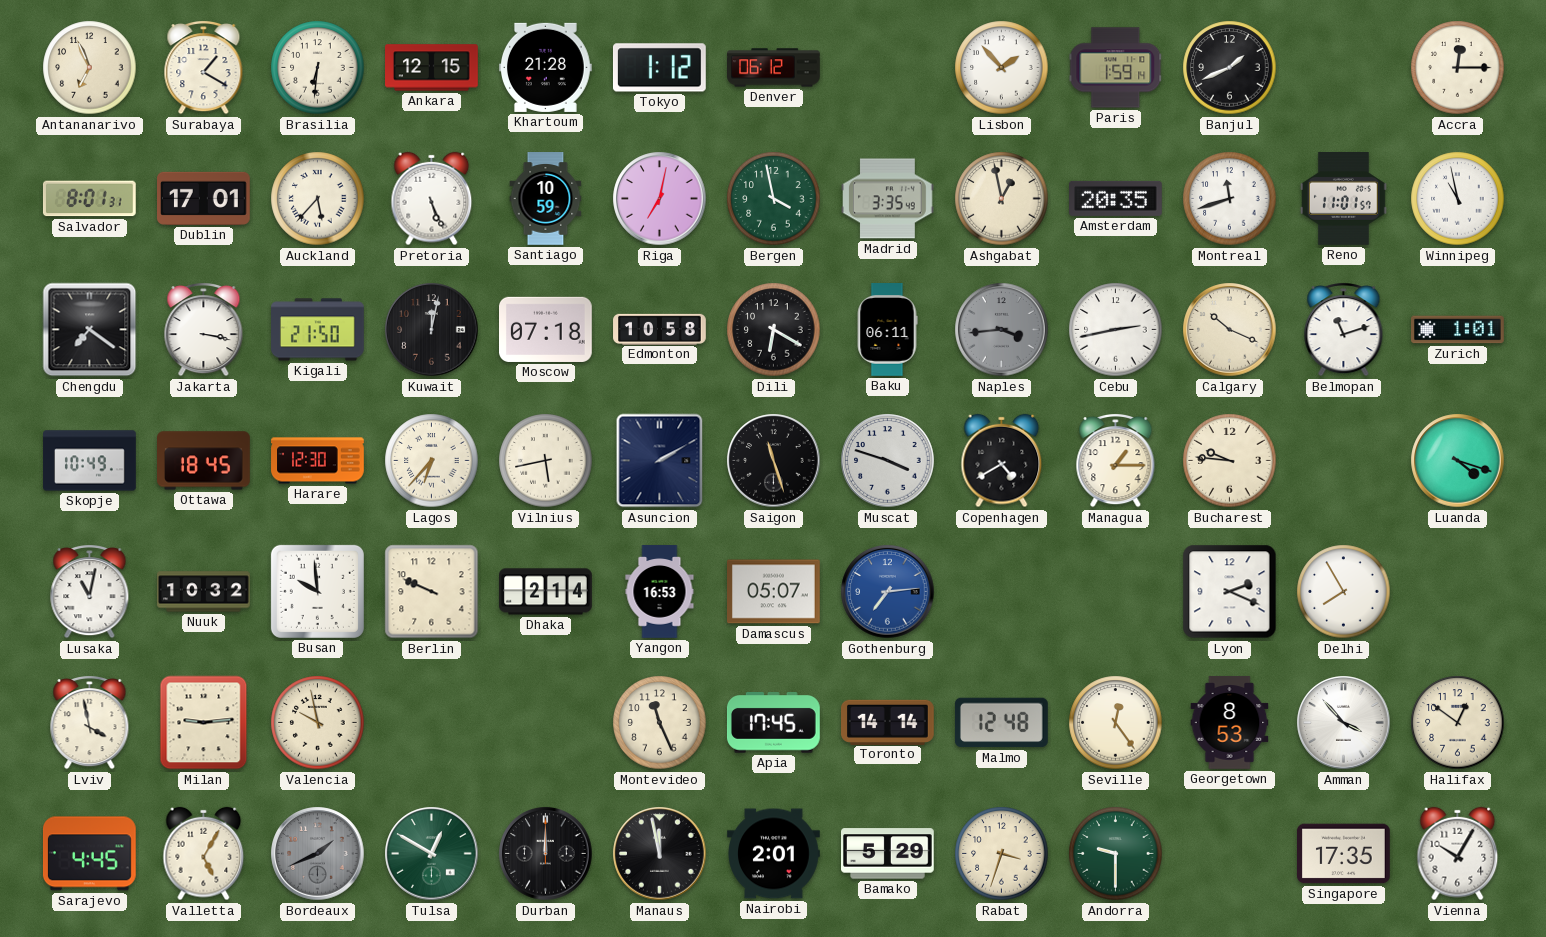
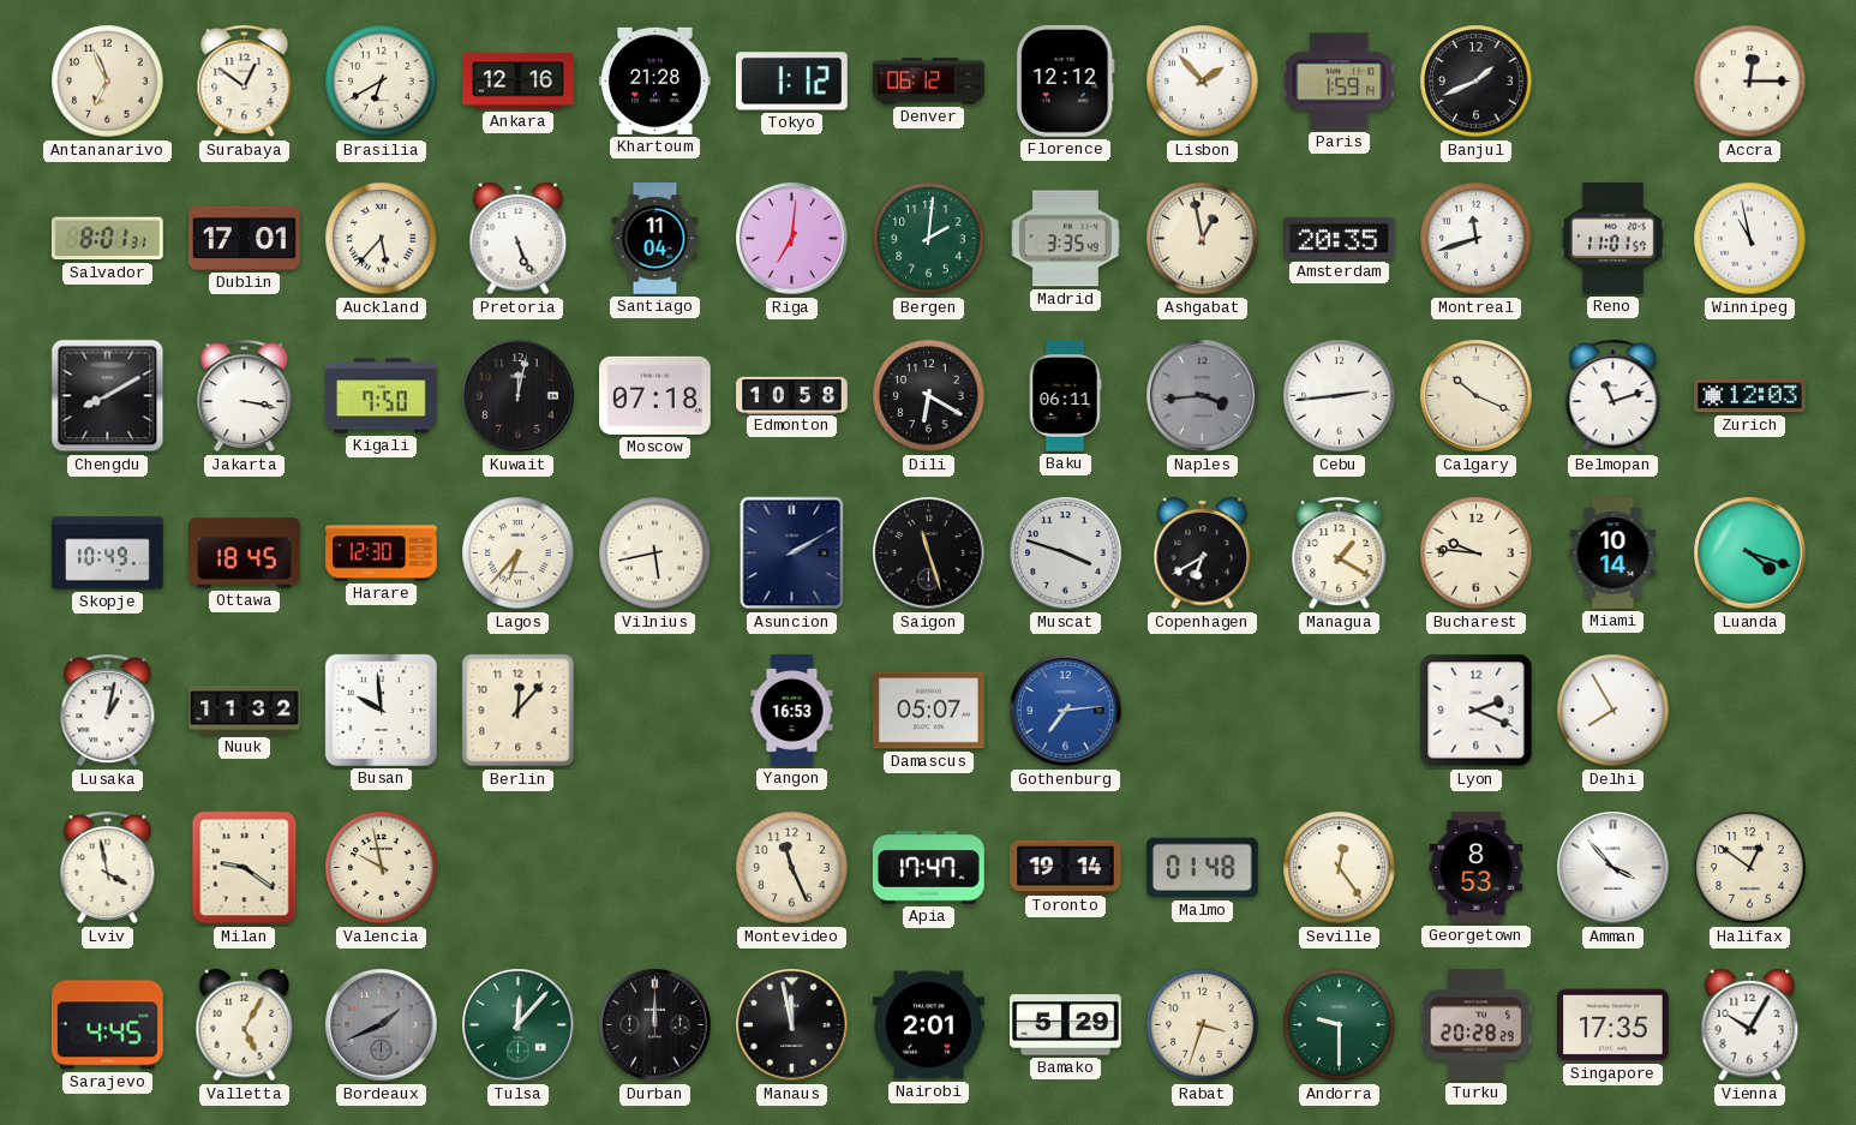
Surabaya: 1:20 -> 12:51
Brasilia: 6:31 -> 6:40
Ankara: 12:15 -> 12:16
Florence: none -> 12:12
Santiago: 10:59 -> 11:04
Riga: 7:02 -> 7:01
Bergen: 3:58 -> 2:01
Chengdu: 7:21 -> 8:10
Kigali: 21:50 -> 7:50
Cebu: 2:43 -> 2:44
Zurich: 1:01 -> 12:03
Copenhagen: 4:40 -> 6:40
Managua: 1:15 -> 1:20
Miami: none -> 10:14
Lusaka: 11:02 -> 1:02
Nuuk: 10:32 -> 11:32
Berlin: 9:49 -> 12:07
Dhaka: 2:14 -> none
Milan: 9:14 -> 9:21
Apia: 17:45 -> 17:47
Toronto: 14:14 -> 19:14
Malmo: 12:48 -> 01:48
Tulsa: 12:50 -> 12:07
Turku: none -> 20:28
